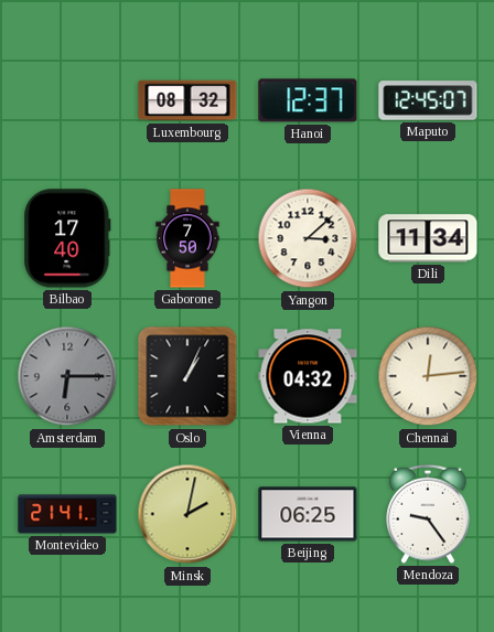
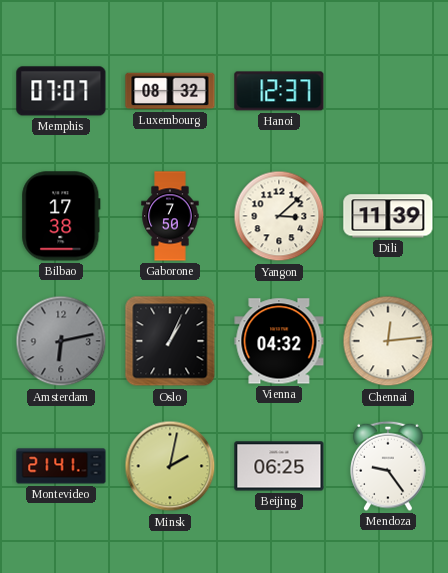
Memphis: none -> 07:07
Maputo: 12:45 -> none
Bilbao: 17:40 -> 17:38
Dili: 11:34 -> 11:39
Amsterdam: 6:15 -> 6:13
